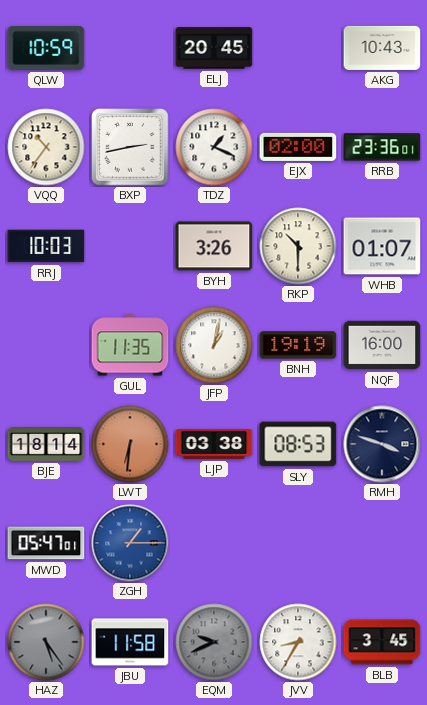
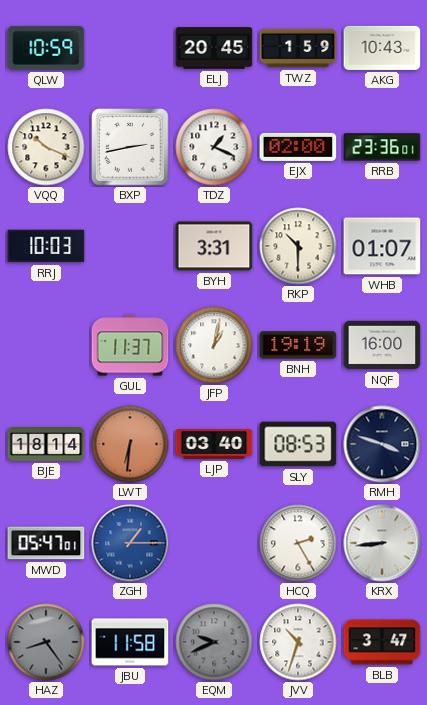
TWZ: none -> 1:59
VQQ: 10:36 -> 10:19
BYH: 3:26 -> 3:31
GUL: 11:35 -> 11:37
LJP: 03:38 -> 03:40
HCQ: none -> 2:25
KRX: none -> 8:44
HAZ: 5:24 -> 8:24
JVV: 8:35 -> 10:33
BLB: 3:45 -> 3:47
